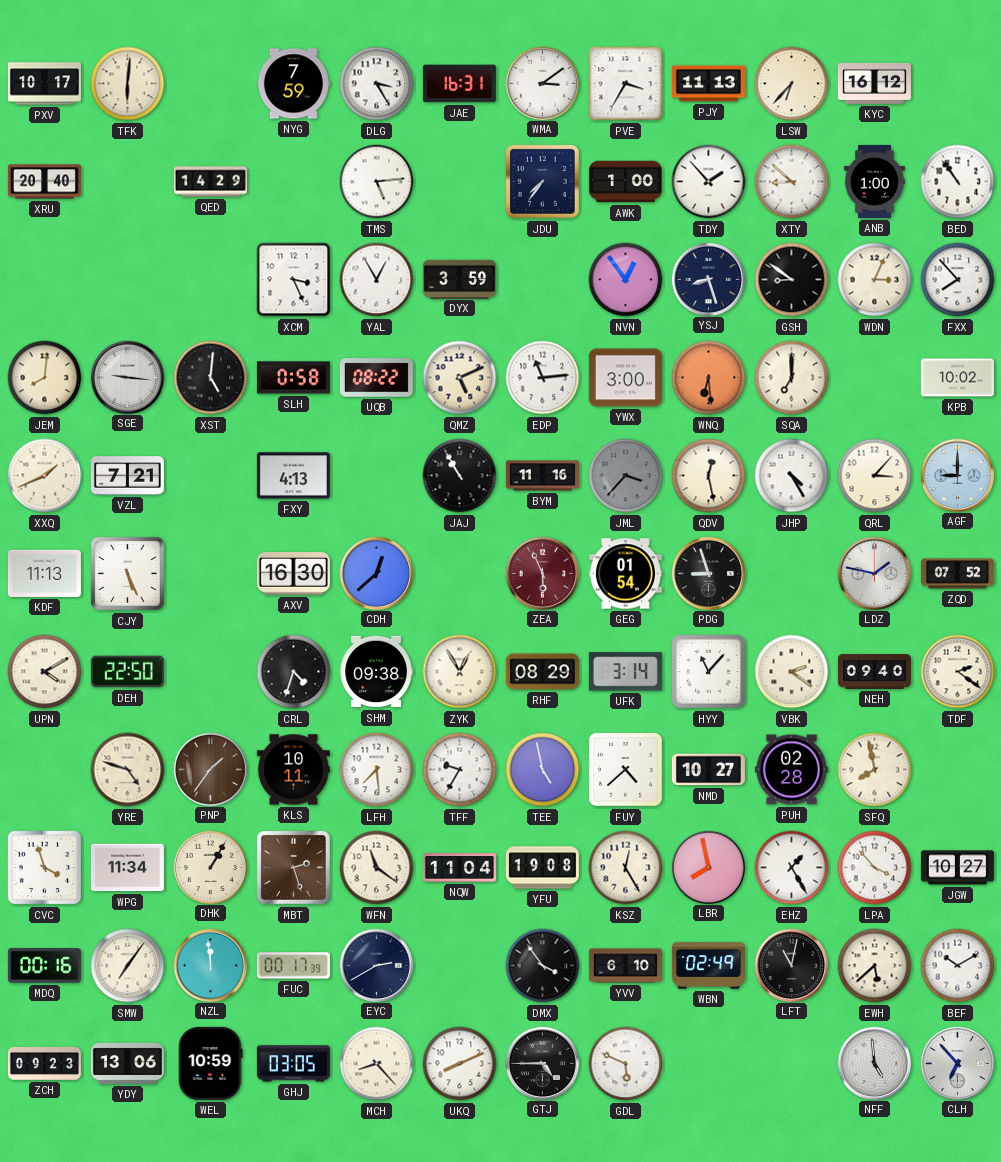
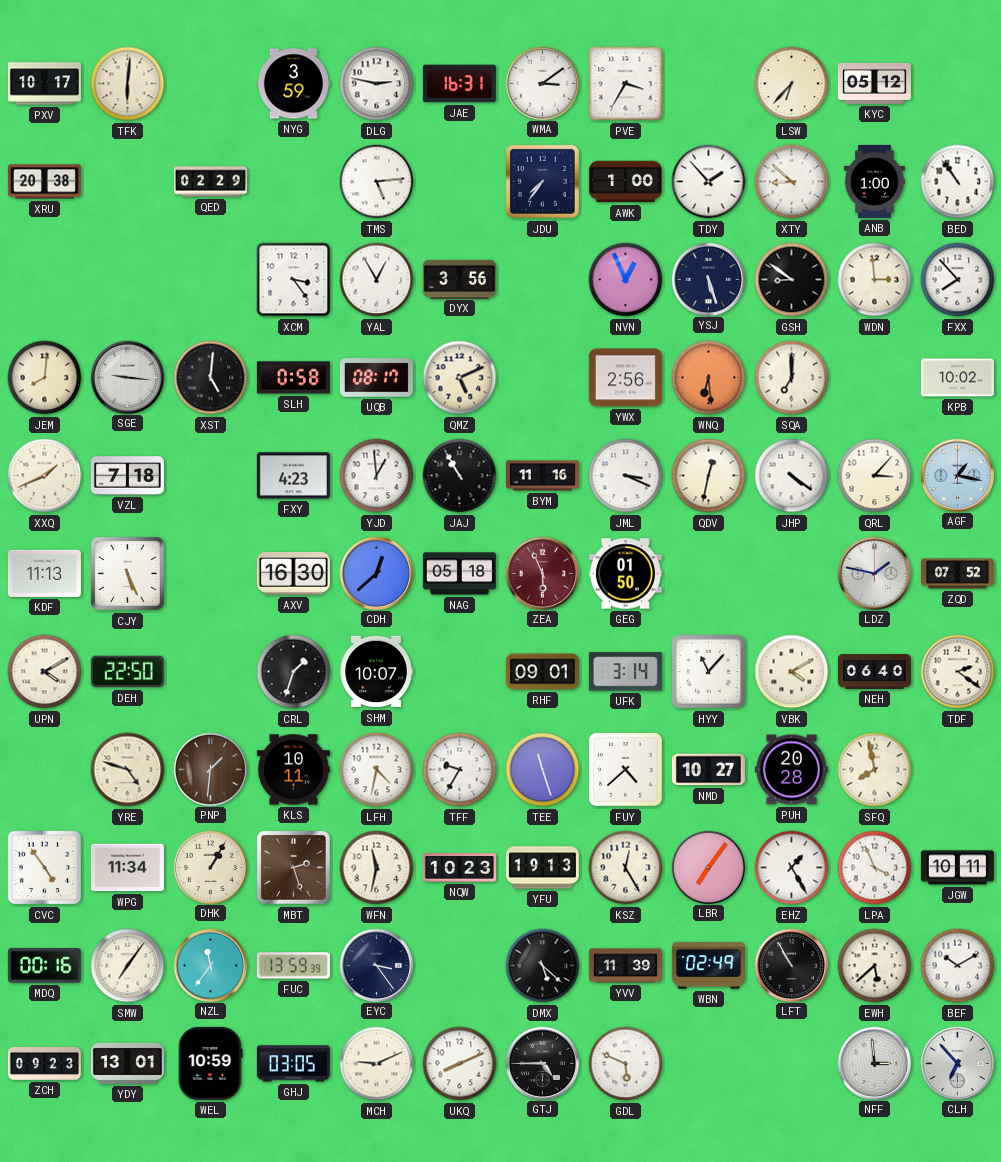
NYG: 7:59 -> 3:59
DLG: 3:25 -> 2:47
PJY: 11:13 -> none
KYC: 16:12 -> 05:12
XRU: 20:40 -> 20:38
QED: 14:29 -> 02:29
XCM: 3:26 -> 3:24
DYX: 3:59 -> 3:56
NVN: 12:54 -> 12:56
YSJ: 8:27 -> 5:27
WDN: 3:04 -> 2:59
UQB: 08:22 -> 08:17
EDP: 11:14 -> none
YWX: 3:00 -> 2:56
VZL: 7:21 -> 7:18
FXY: 4:13 -> 4:23
YJD: none -> 12:59
JML: 3:37 -> 3:19
JML dial: grey -> white
QDV: 12:28 -> 12:32
JHP: 4:25 -> 4:21
AGF: 9:00 -> 1:17
NAG: none -> 05:18
GEG: 01:54 -> 01:50
PDG: 8:57 -> none
CRL: 4:33 -> 1:33
SHM: 09:38 -> 10:07
ZYK: 12:55 -> none
RHF: 08:29 -> 09:01
VBK: 2:21 -> 4:10
NEH: 09:40 -> 06:40
PNP: 1:36 -> 1:31
LFH: 7:29 -> 4:32
TEE: 4:58 -> 11:27
PUH: 02:28 -> 20:28
CVC: 3:57 -> 4:54
WFN: 11:21 -> 11:32
NQW: 11:04 -> 10:23
YFU: 19:08 -> 19:13
LBR: 7:58 -> 7:06
LPA: 3:53 -> 3:56
JGW: 10:27 -> 10:11
NZL: 11:59 -> 11:36
FUC: 00:17 -> 13:59
EYC: 2:40 -> 3:24
DMX: 3:54 -> 5:22
YVV: 6:10 -> 11:39
LFT: 11:02 -> 10:55
YDY: 13:06 -> 13:01
MCH: 8:23 -> 9:11
NFF: 4:59 -> 2:59
